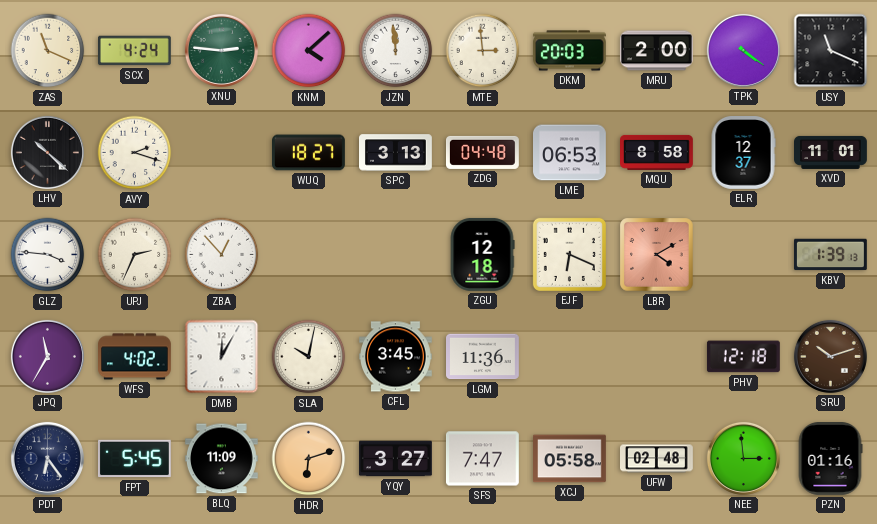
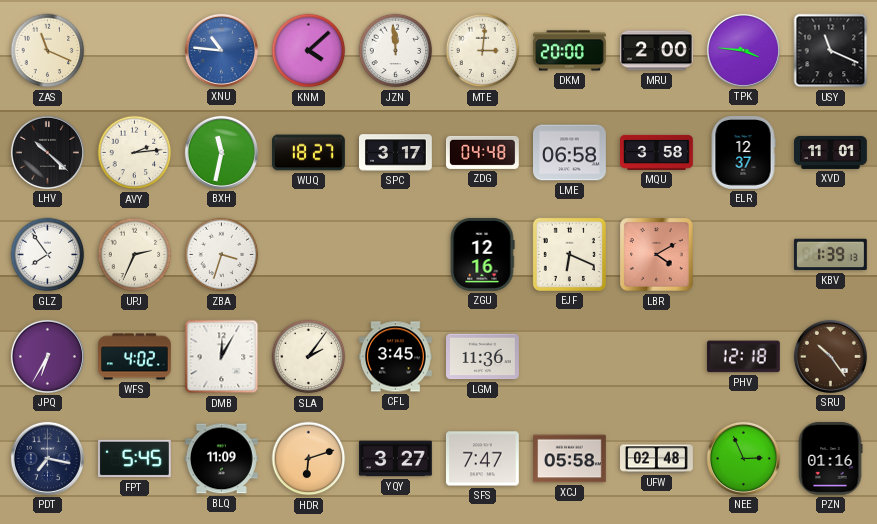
SCX: 4:24 -> none
XNU: 2:46 -> 10:46
XNU dial: green -> blue
MTE: 2:59 -> 3:01
DKM: 20:03 -> 20:00
TPK: 4:21 -> 3:46
AVY: 2:18 -> 2:14
BXH: none -> 11:32
SPC: 3:13 -> 3:17
LME: 06:53 -> 06:58
MQU: 8:58 -> 3:58
GLZ: 3:46 -> 7:54
ZBA: 12:53 -> 3:33
ZGU: 12:18 -> 12:16
JPQ: 11:35 -> 6:35
SLA: 10:02 -> 2:06
SRU: 10:12 -> 10:24
PDT: 6:24 -> 7:17
NEE: 2:59 -> 2:56
